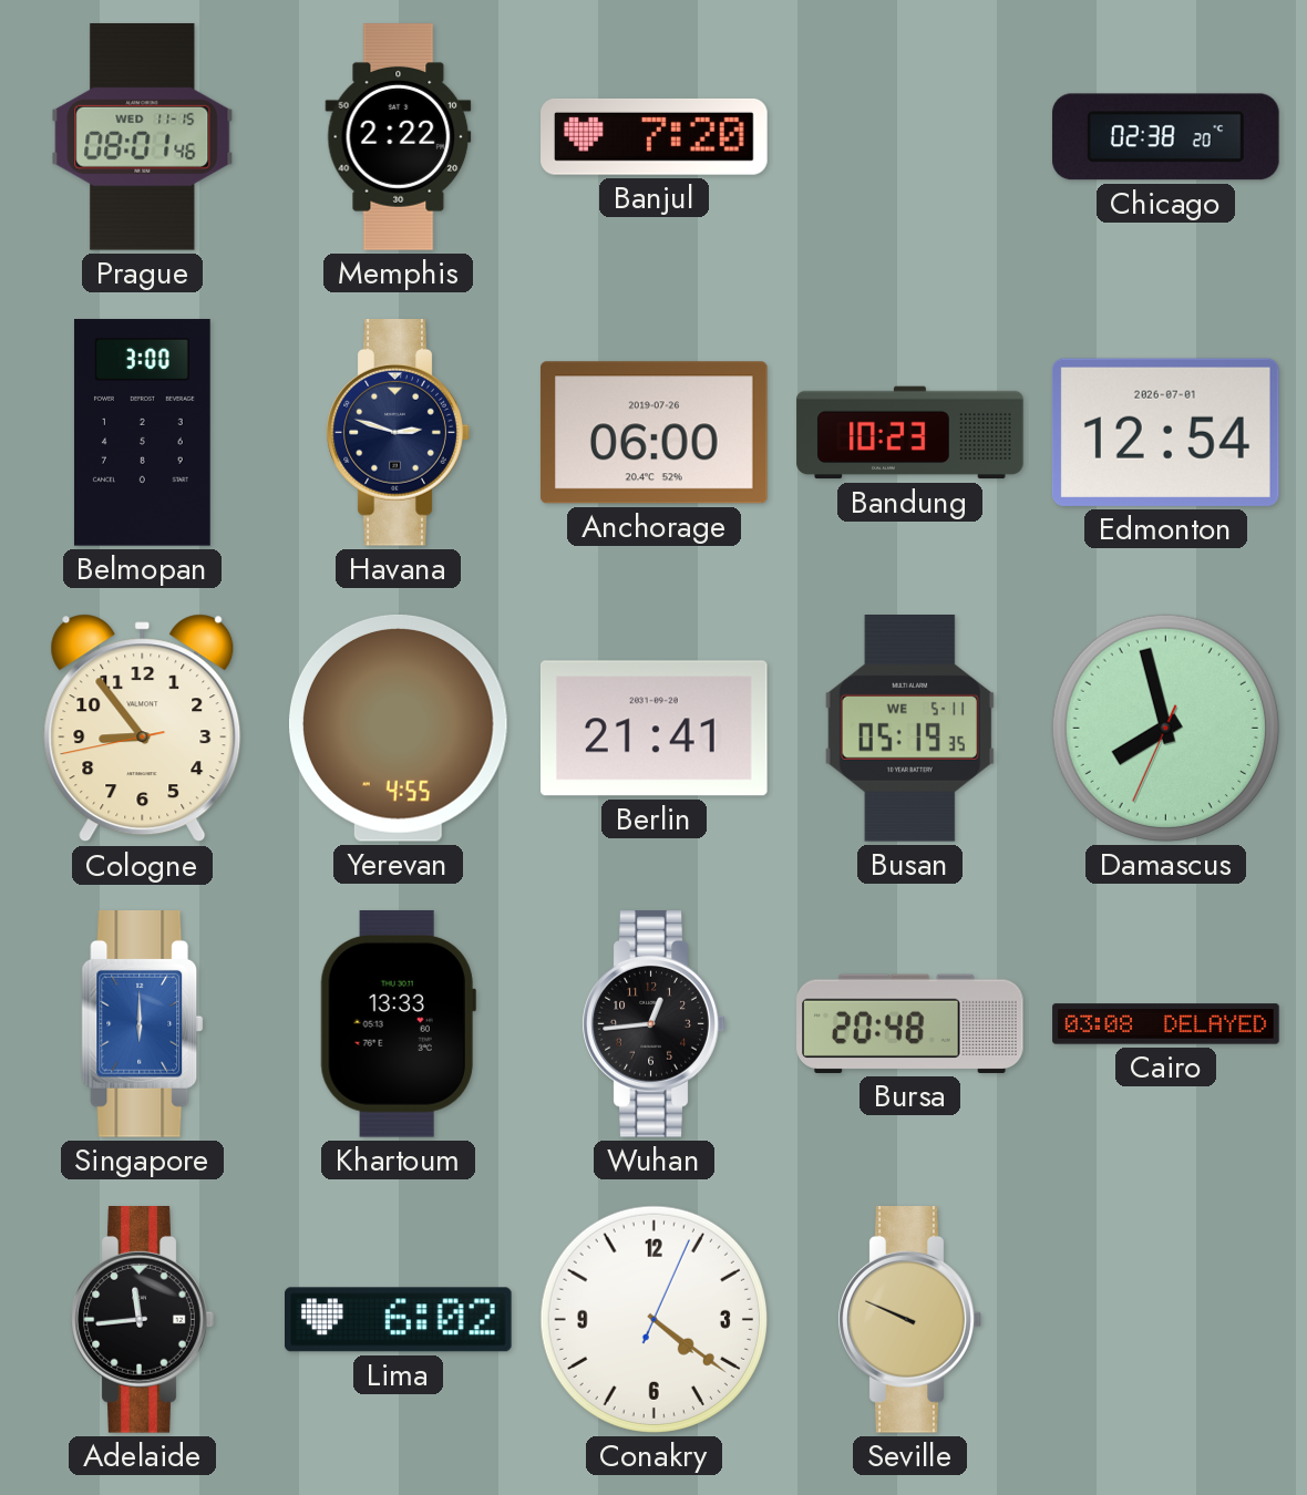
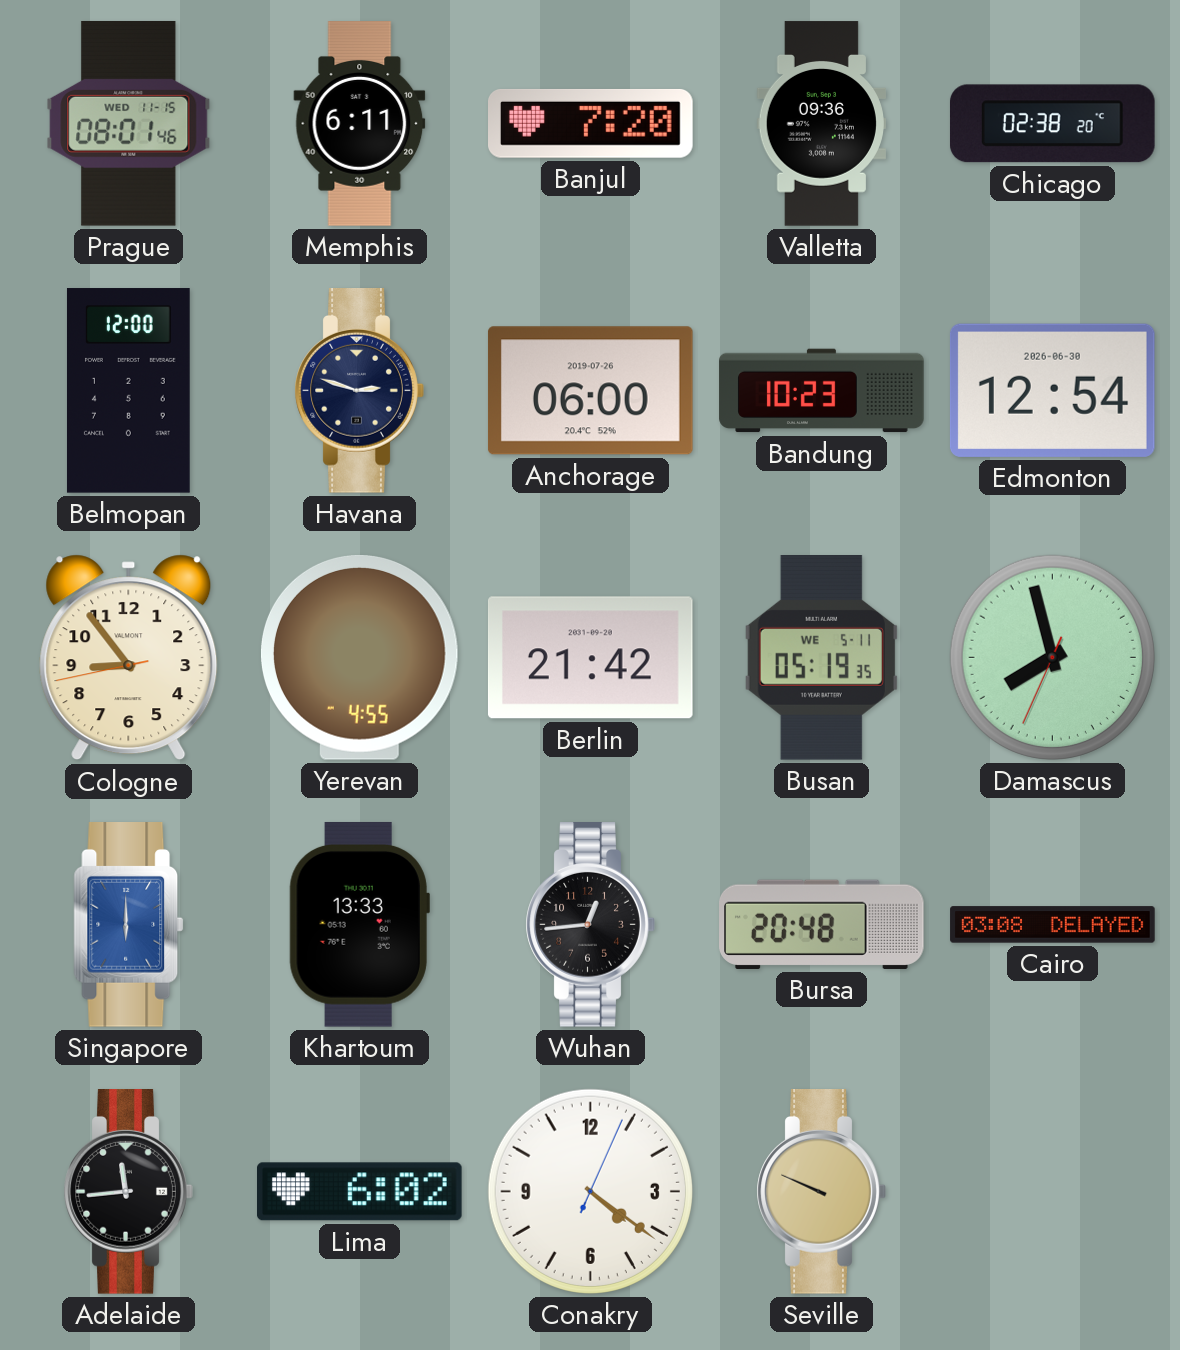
Memphis: 2:22 -> 6:11
Valletta: none -> 09:36
Belmopan: 3:00 -> 12:00
Edmonton date: 2026-07-01 -> 2026-06-30
Berlin: 21:41 -> 21:42
